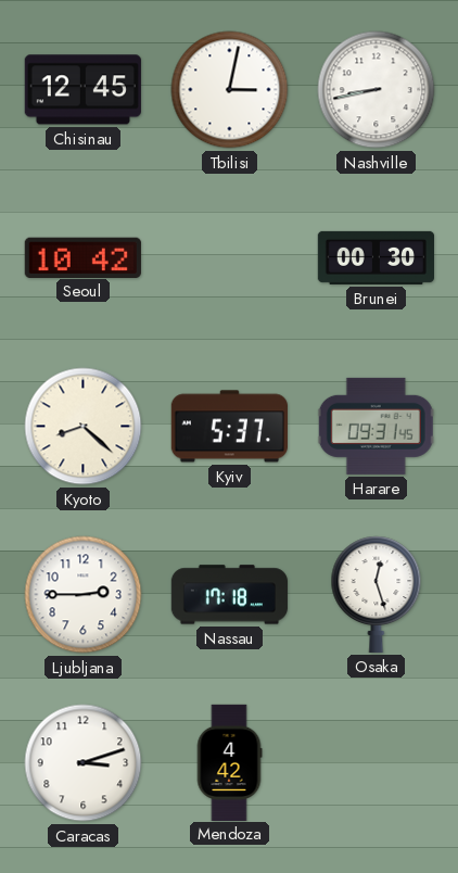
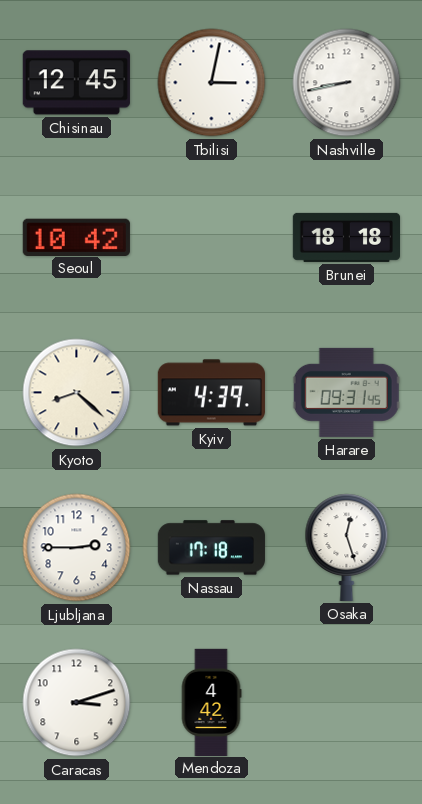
Brunei: 00:30 -> 18:18
Kyiv: 5:37 -> 4:39
